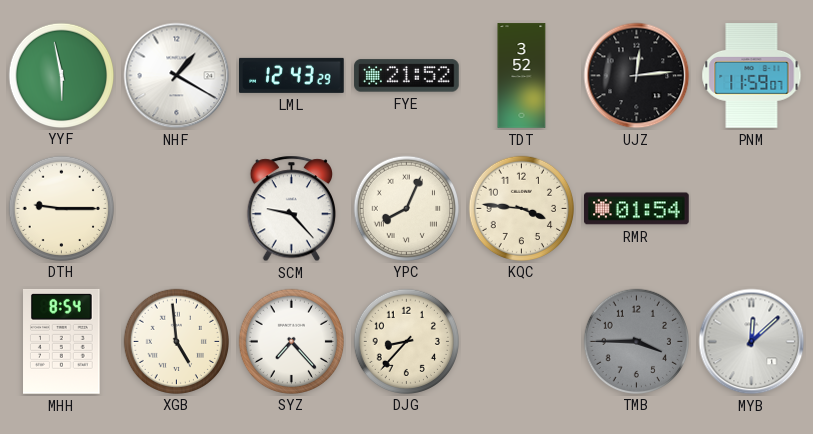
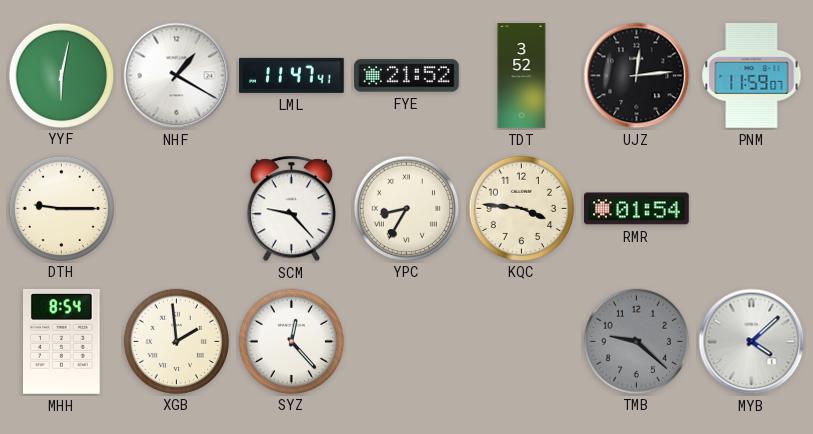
YYF: 5:58 -> 6:02
LML: 12:43 -> 11:47
YPC: 8:04 -> 8:35
XGB: 4:59 -> 1:59
SYZ: 7:23 -> 12:23
DJG: 8:37 -> none
TMB: 3:45 -> 9:22
MYB: 12:08 -> 4:08
